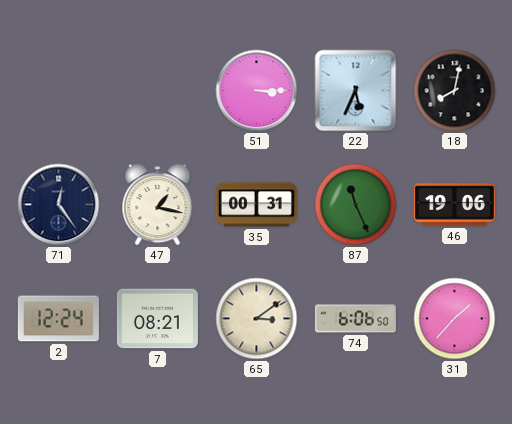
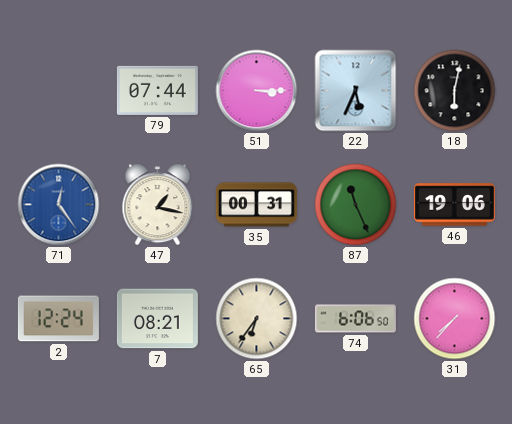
79: none -> 07:44
18: 8:02 -> 6:02
71 dial: navy -> blue
65: 3:09 -> 6:36
31: 1:37 -> 7:37
